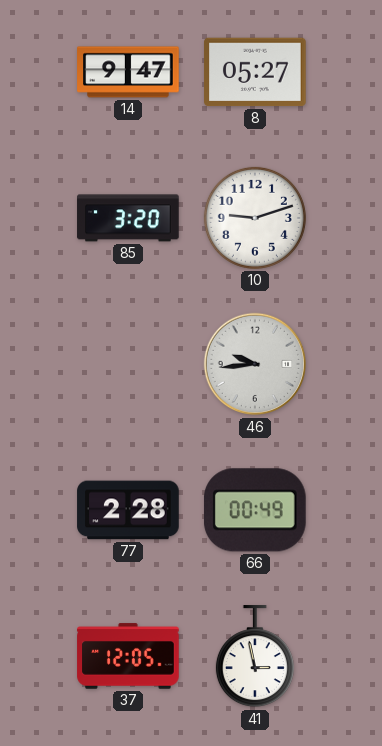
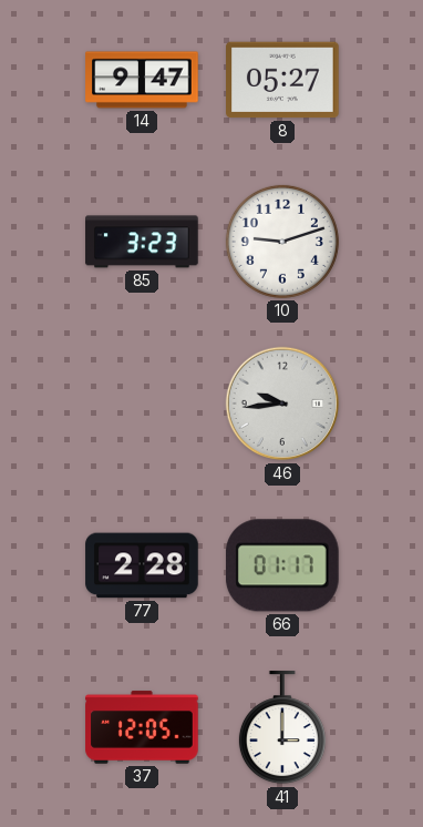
85: 3:20 -> 3:23
66: 00:49 -> 01:17
41: 2:58 -> 3:00
